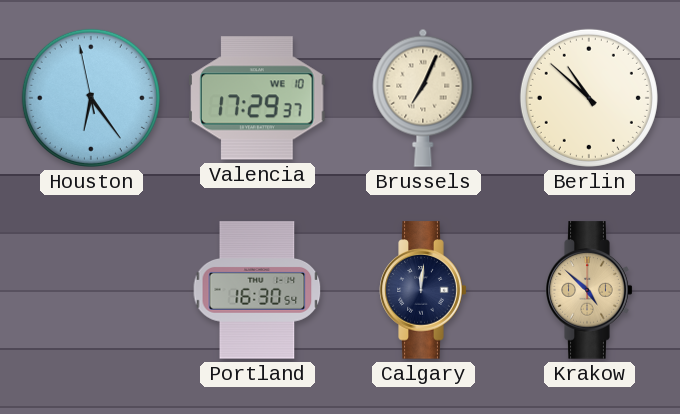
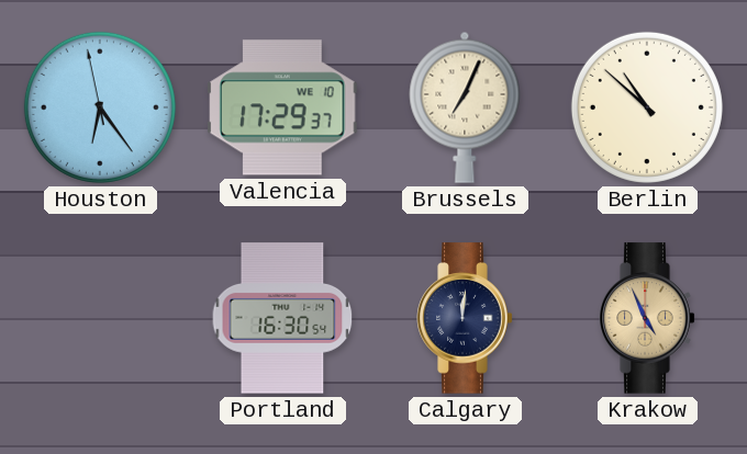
Krakow: 4:52 -> 4:56
